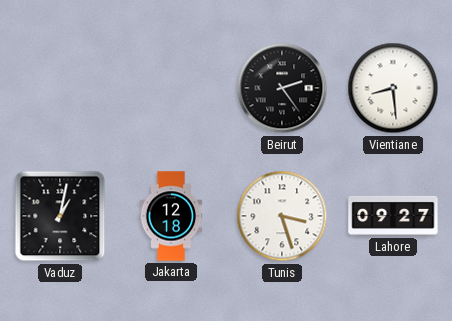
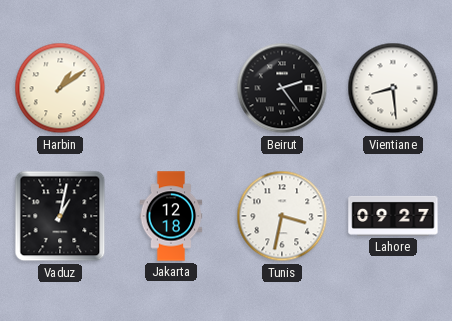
Harbin: none -> 1:09
Tunis: 3:27 -> 3:32
